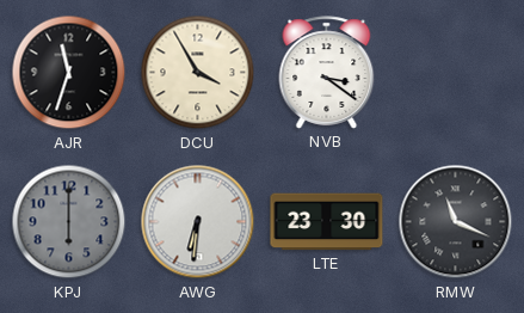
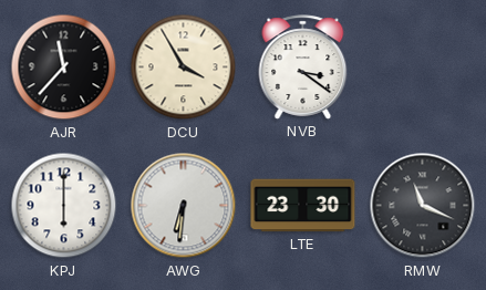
AJR: 11:33 -> 11:37
KPJ dial: grey -> white
